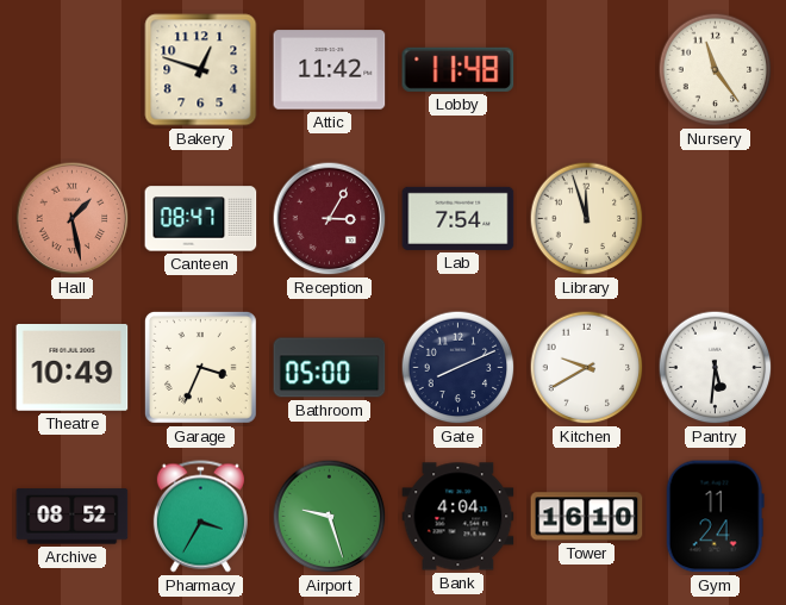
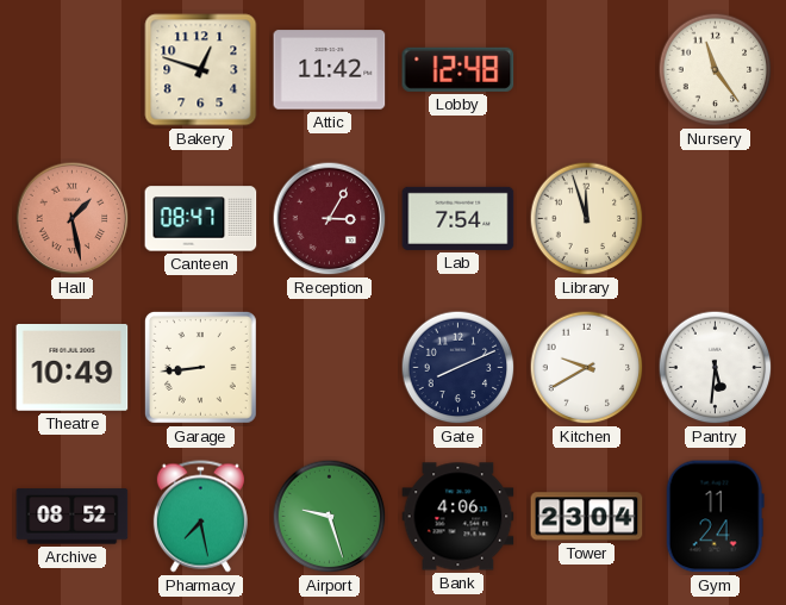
Lobby: 11:48 -> 12:48
Garage: 3:34 -> 8:44
Bathroom: 05:00 -> none
Pharmacy: 3:35 -> 7:28
Bank: 4:04 -> 4:06
Tower: 16:10 -> 23:04
